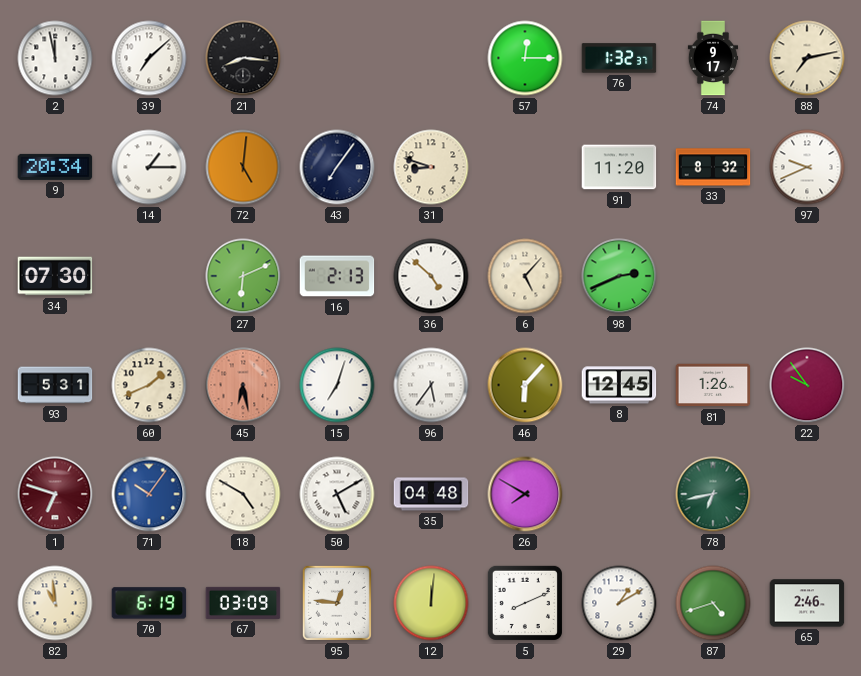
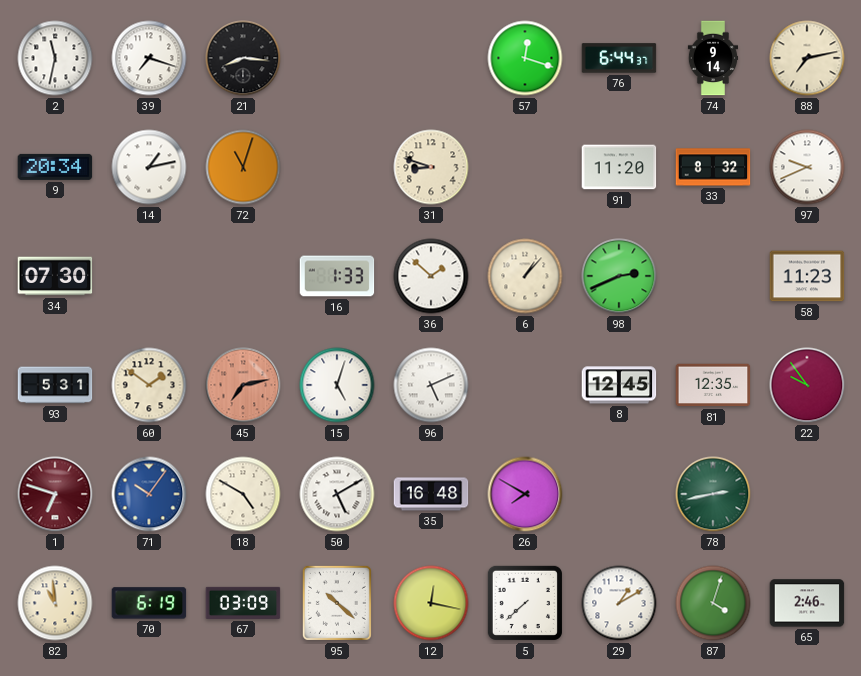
2: 11:58 -> 11:32
39: 7:08 -> 7:18
57: 12:15 -> 12:18
76: 1:32 -> 6:44
74: 9:17 -> 9:14
14: 1:15 -> 1:13
72: 5:01 -> 11:03
43: 7:06 -> none
27: 6:11 -> none
16: 2:13 -> 1:33
36: 4:52 -> 1:52
6: 5:07 -> 1:07
58: none -> 11:23
60: 1:41 -> 1:51
45: 6:28 -> 7:13
15: 7:03 -> 5:03
96: 5:36 -> 5:11
46: 6:07 -> none
81: 1:26 -> 12:35
35: 04:48 -> 16:48
78: 6:43 -> 2:43
95: 12:46 -> 10:22
12: 12:01 -> 12:17
5: 8:11 -> 7:38
87: 4:42 -> 4:03
